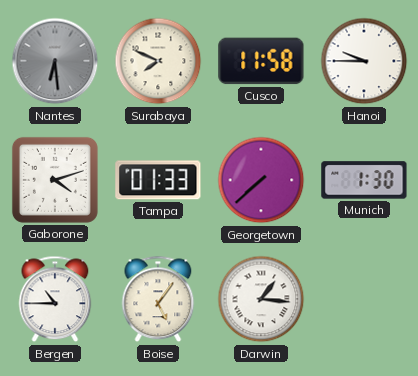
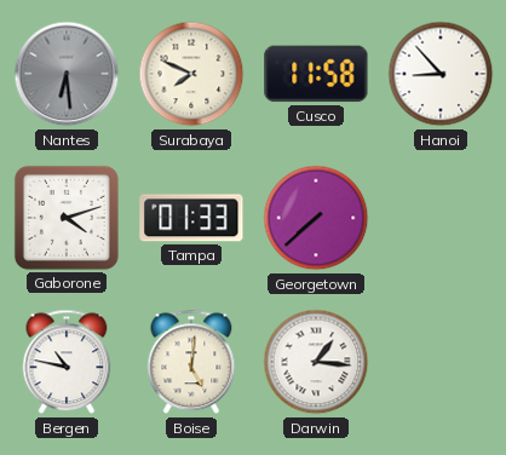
Hanoi: 9:45 -> 8:53
Munich: 1:30 -> none
Bergen: 10:45 -> 10:47
Boise: 5:06 -> 5:01
